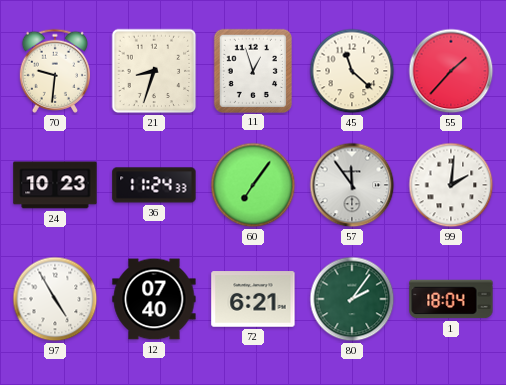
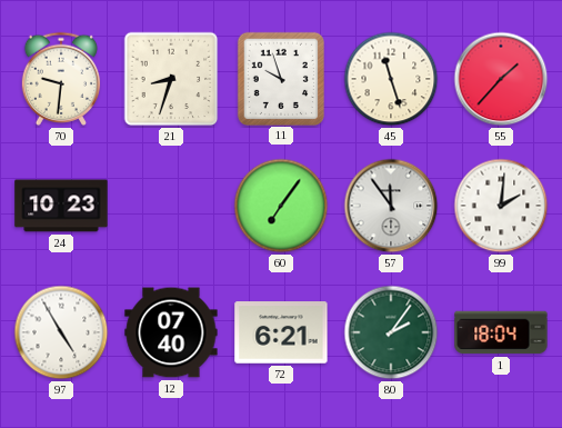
11: 12:57 -> 9:57
45: 11:22 -> 11:27
36: 11:24 -> none
